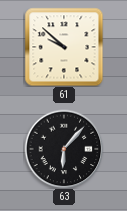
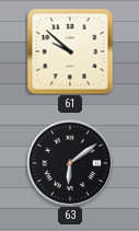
63: 6:07 -> 6:09
